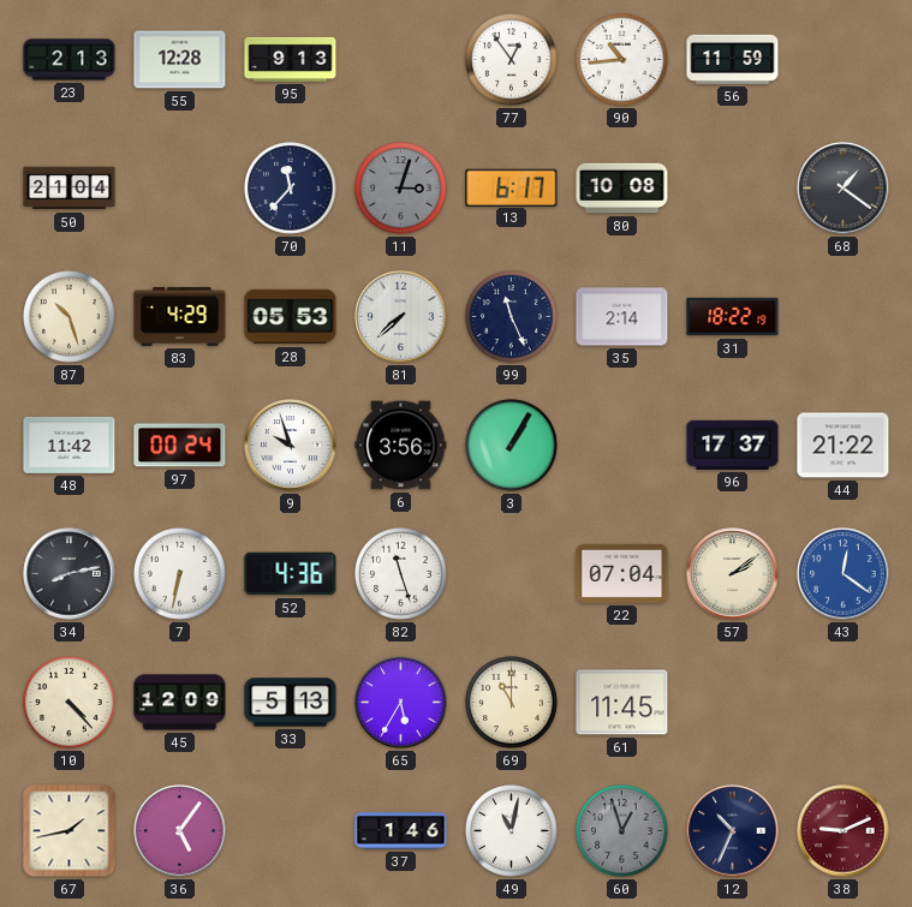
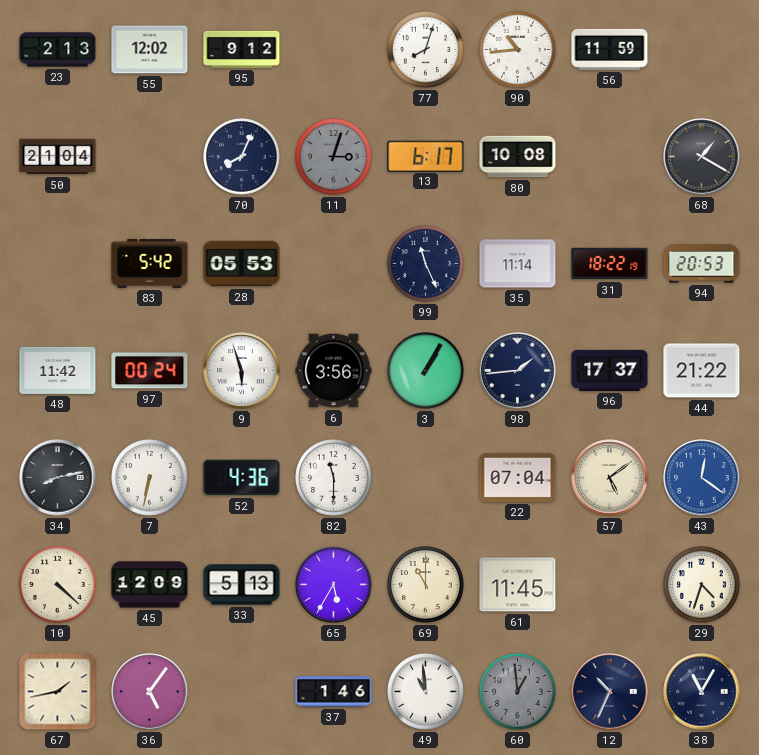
55: 12:28 -> 12:02
95: 9:13 -> 9:12
77: 12:54 -> 8:03
70: 11:37 -> 8:04
68: 1:21 -> 1:20
87: 10:27 -> none
83: 4:29 -> 5:42
81: 7:38 -> none
35: 2:14 -> 11:14
94: none -> 20:53
9: 9:57 -> 5:57
98: none -> 1:44
82: 11:27 -> 11:30
57: 2:09 -> 5:09
10: 4:23 -> 4:22
29: none -> 4:33
49: 11:02 -> 10:59
60: 12:57 -> 12:59
38: 9:11 -> 11:05
38 dial: burgundy -> navy
